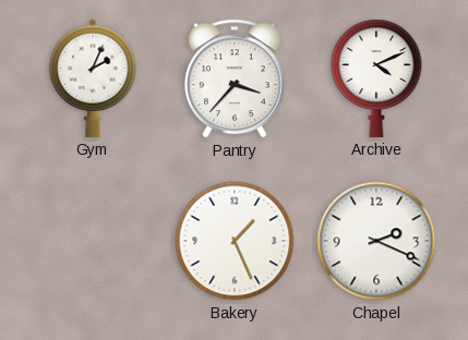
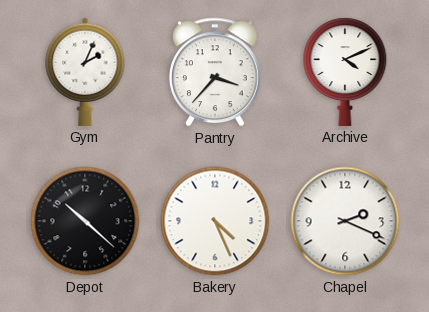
Depot: none -> 10:22
Bakery: 1:26 -> 4:26
